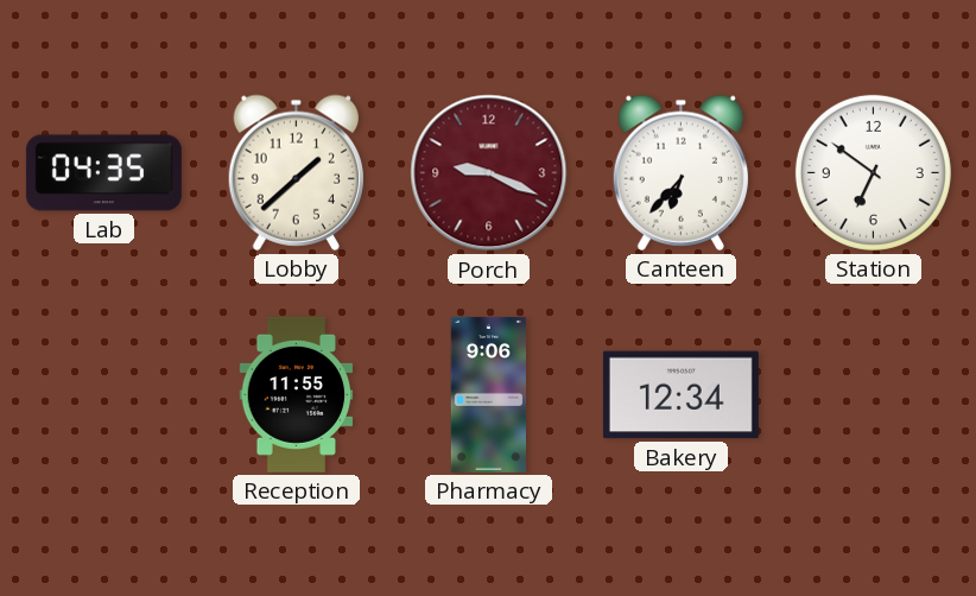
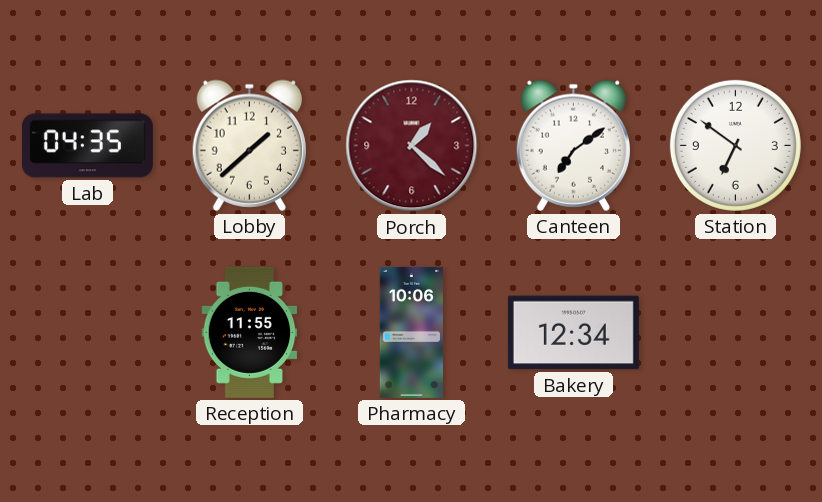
Porch: 9:19 -> 1:22
Canteen: 6:37 -> 7:09
Pharmacy: 9:06 -> 10:06
